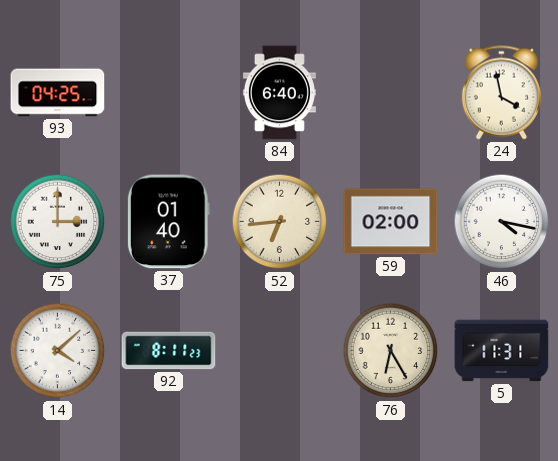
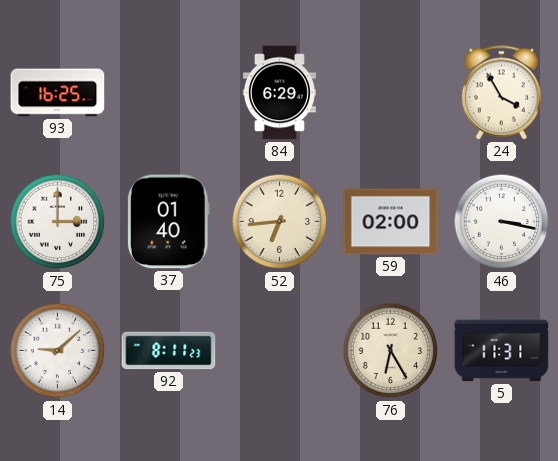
93: 04:25 -> 16:25
84: 6:40 -> 6:29
24: 3:58 -> 3:55
46: 4:17 -> 3:17
14: 4:08 -> 9:08
